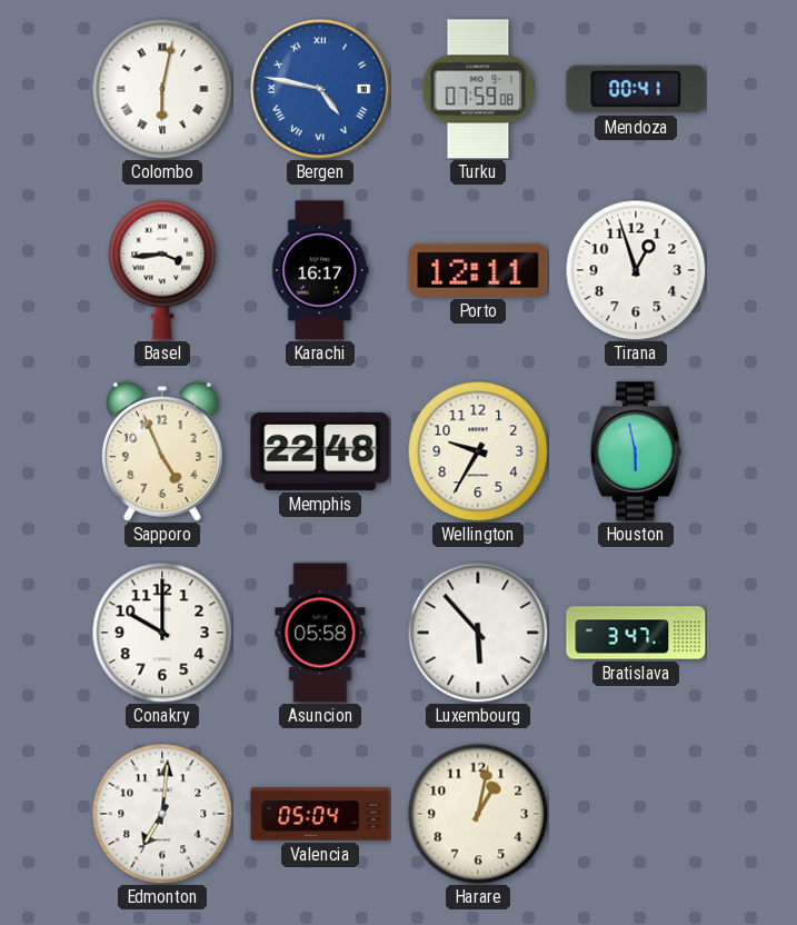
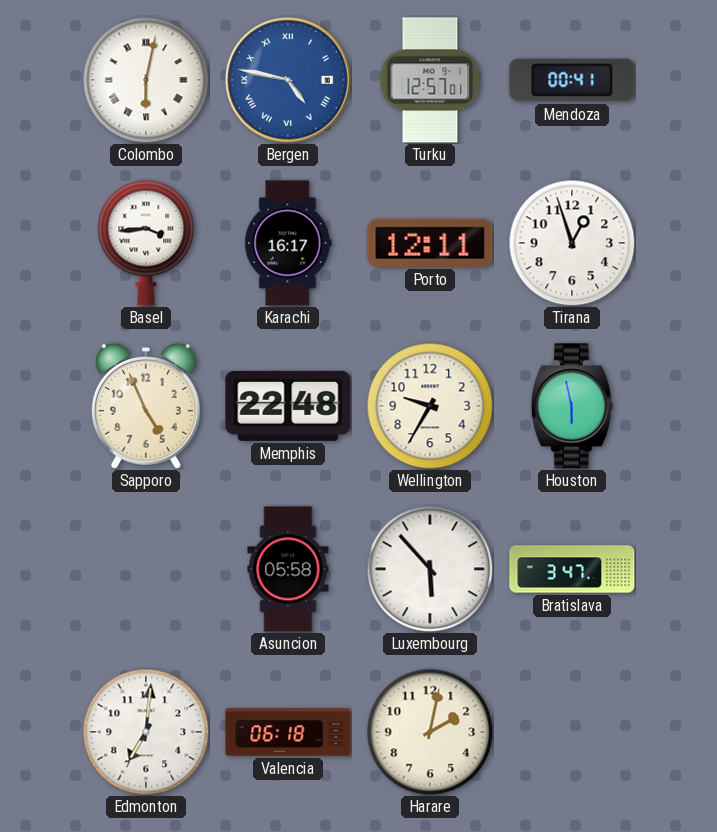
Turku: 07:59 -> 12:57
Conakry: 10:00 -> none
Valencia: 05:04 -> 06:18
Harare: 1:02 -> 2:02
